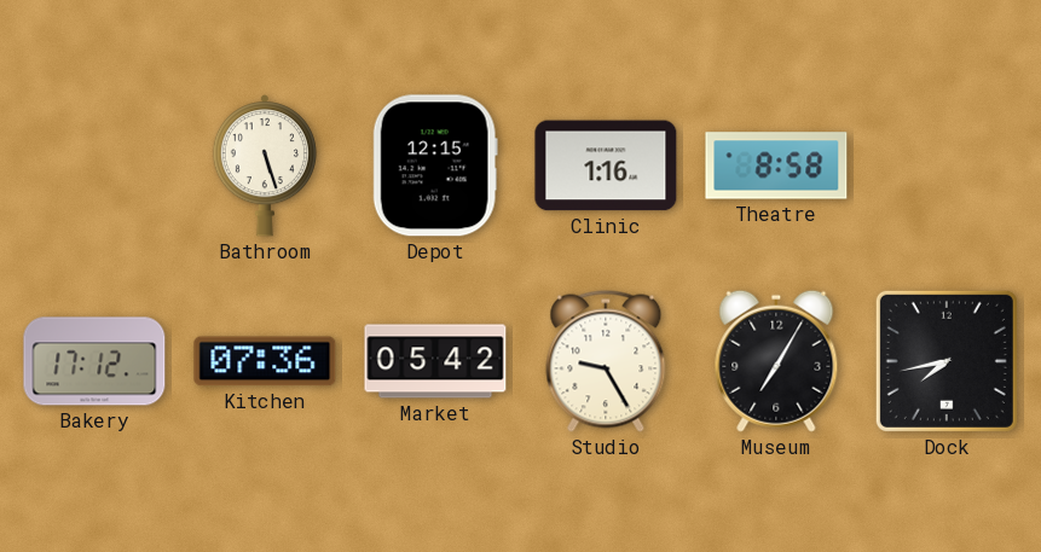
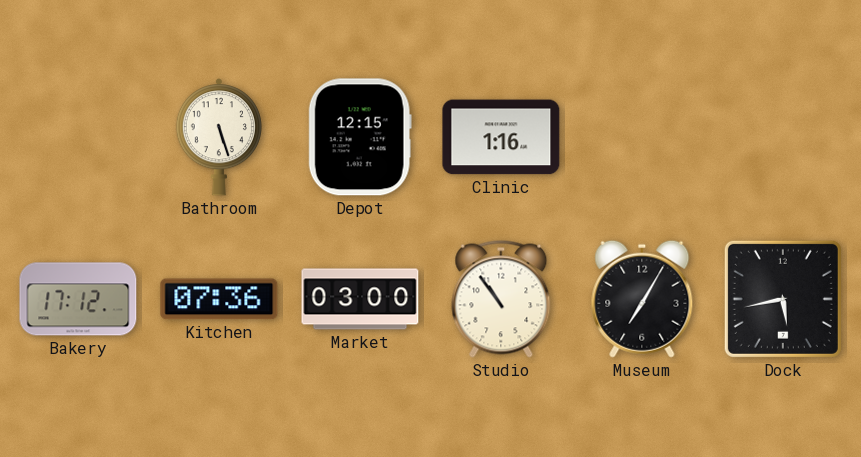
Theatre: 8:58 -> none
Market: 05:42 -> 03:00
Studio: 9:25 -> 10:54
Dock: 7:43 -> 5:43
